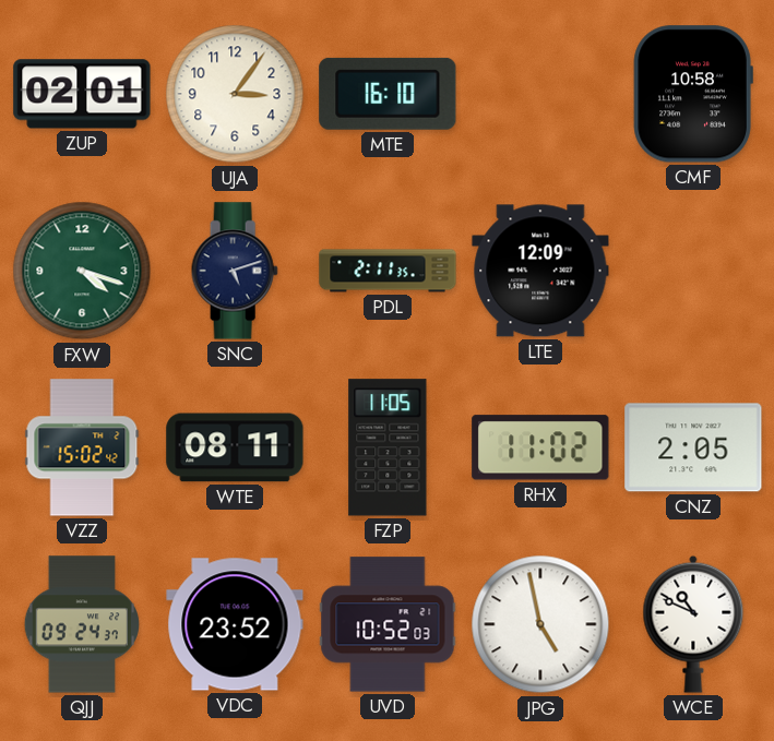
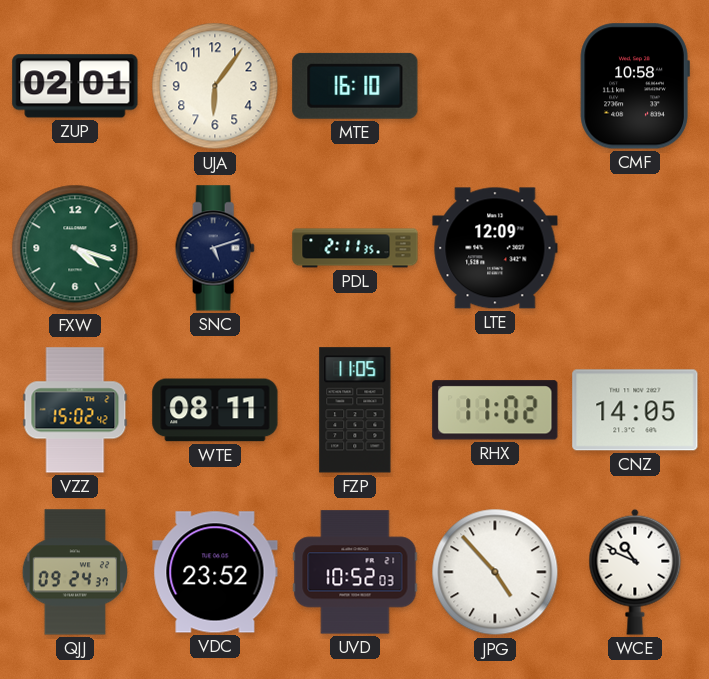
UJA: 3:06 -> 6:06
CNZ: 2:05 -> 14:05
JPG: 4:58 -> 4:53
